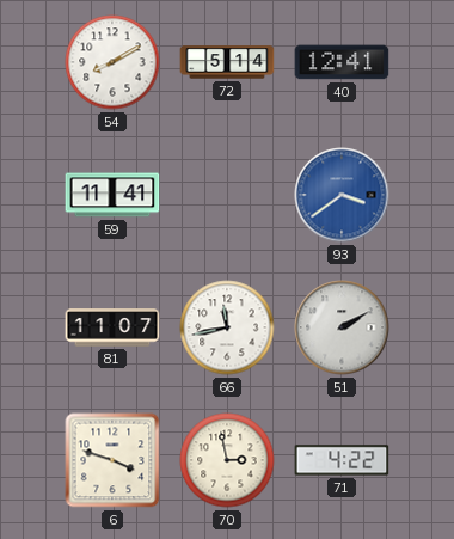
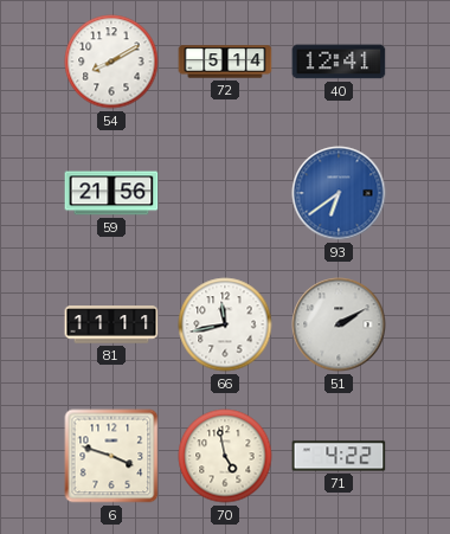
59: 11:41 -> 21:56
93: 3:39 -> 6:39
81: 11:07 -> 11:11
70: 2:58 -> 4:58
